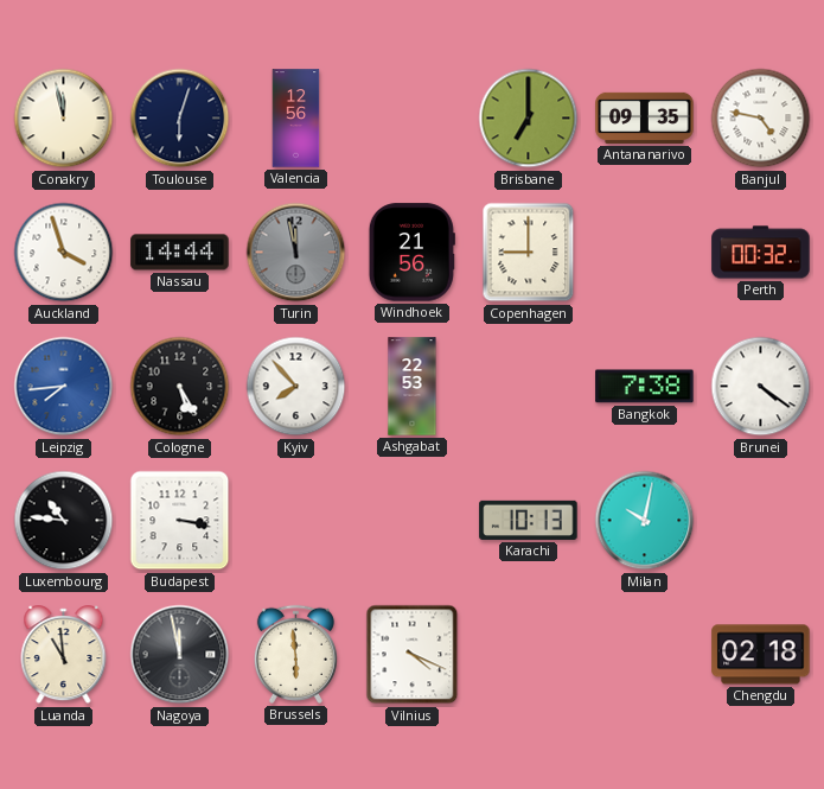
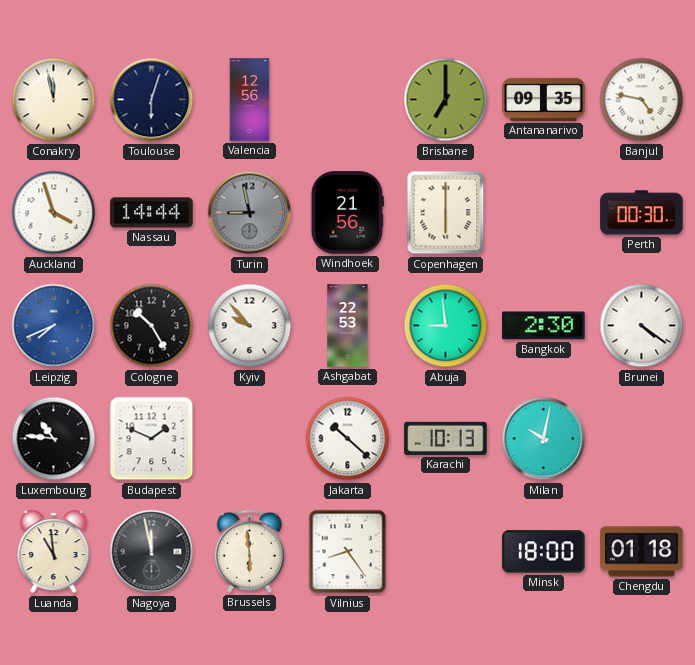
Turin: 11:58 -> 8:58
Copenhagen: 9:00 -> 6:00
Perth: 00:32 -> 00:30
Leipzig: 7:44 -> 7:41
Cologne: 5:25 -> 10:25
Kyiv: 7:53 -> 9:53
Abuja: none -> 8:59
Bangkok: 7:38 -> 2:30
Budapest: 3:17 -> 1:49
Jakarta: none -> 10:22
Vilnius: 4:19 -> 8:24
Minsk: none -> 18:00
Chengdu: 02:18 -> 01:18
